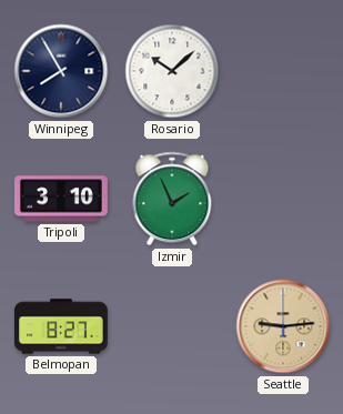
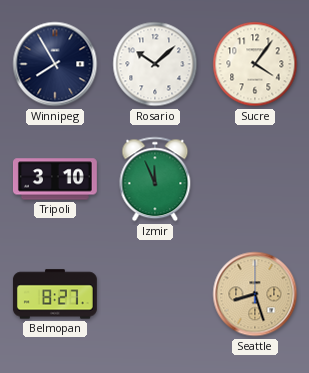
Sucre: none -> 4:06
Izmir: 1:56 -> 11:56
Seattle: 9:14 -> 8:27
